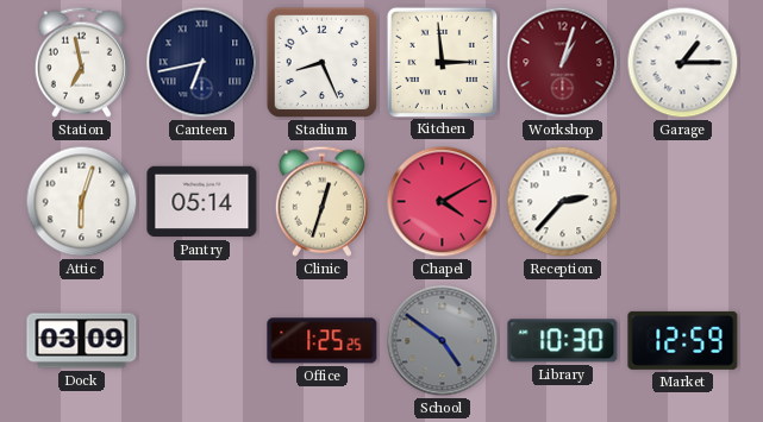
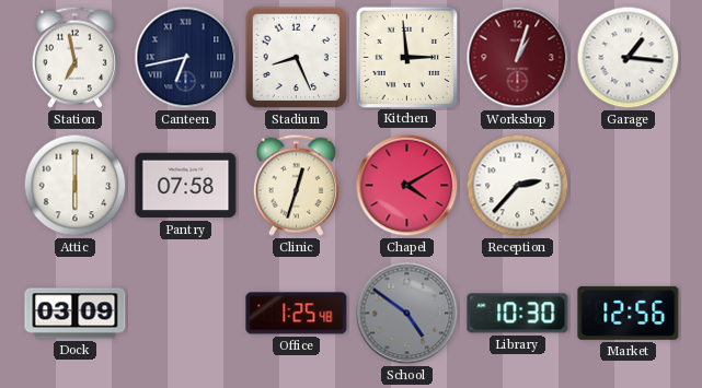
Garage: 1:15 -> 1:16
Attic: 6:03 -> 6:00
Pantry: 05:14 -> 07:58
Office: 1:25:25 -> 1:25:48
Market: 12:59 -> 12:56
